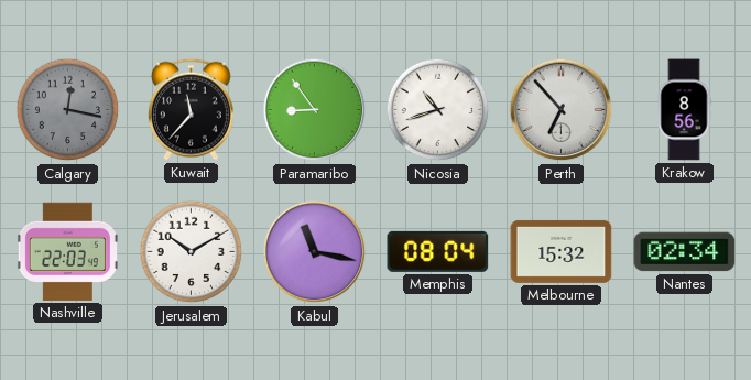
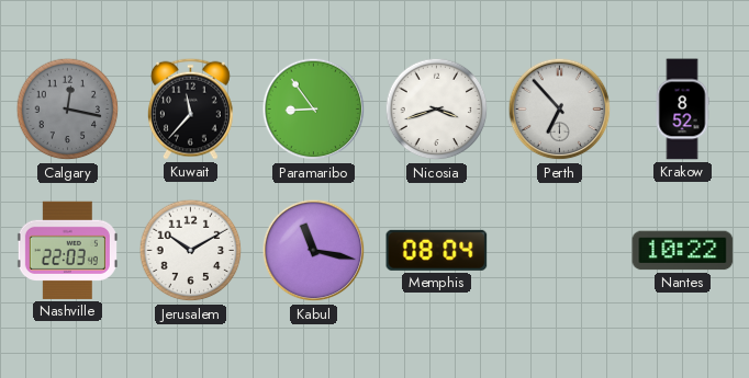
Nicosia: 10:42 -> 3:42
Krakow: 8:56 -> 8:52
Melbourne: 15:32 -> none
Nantes: 02:34 -> 10:22
